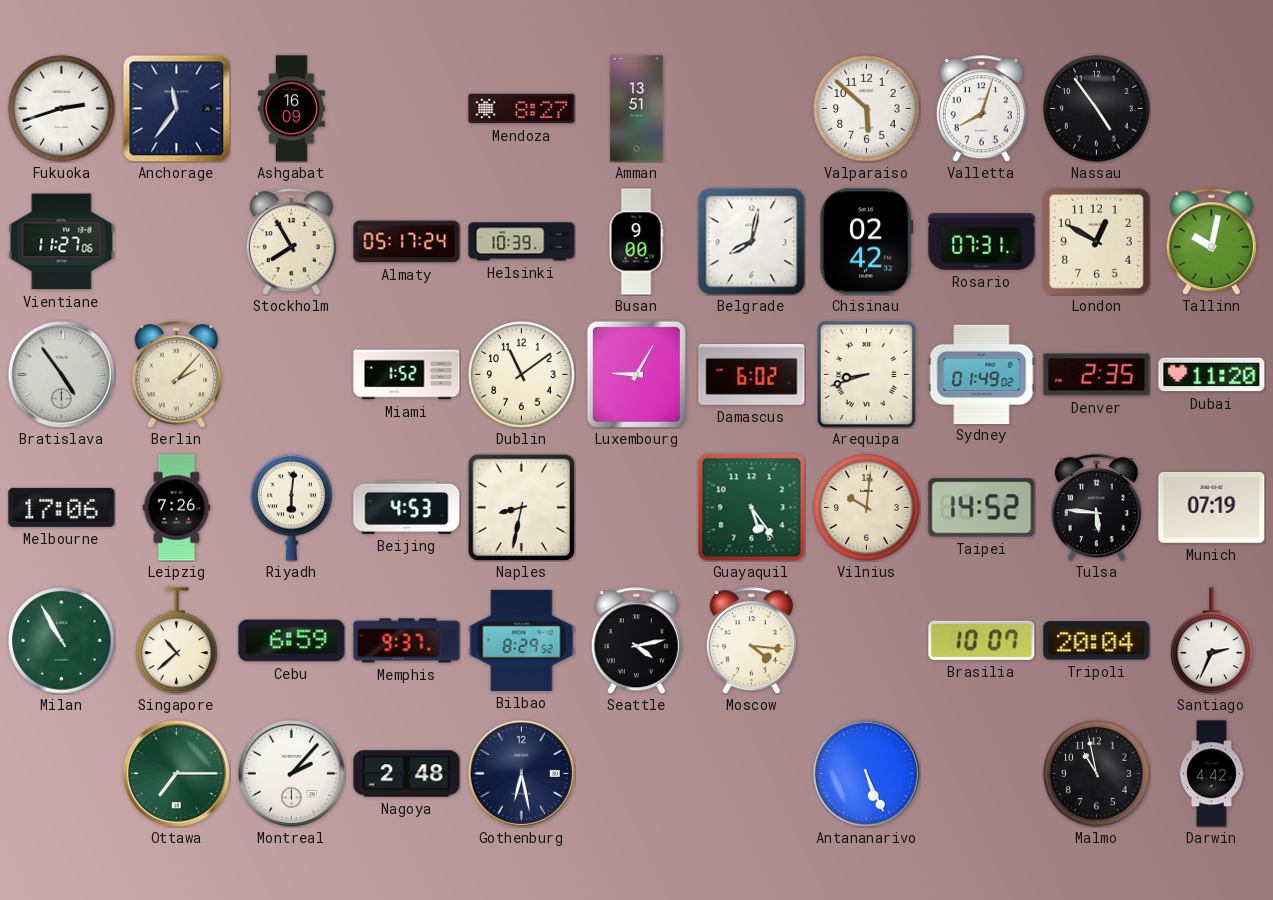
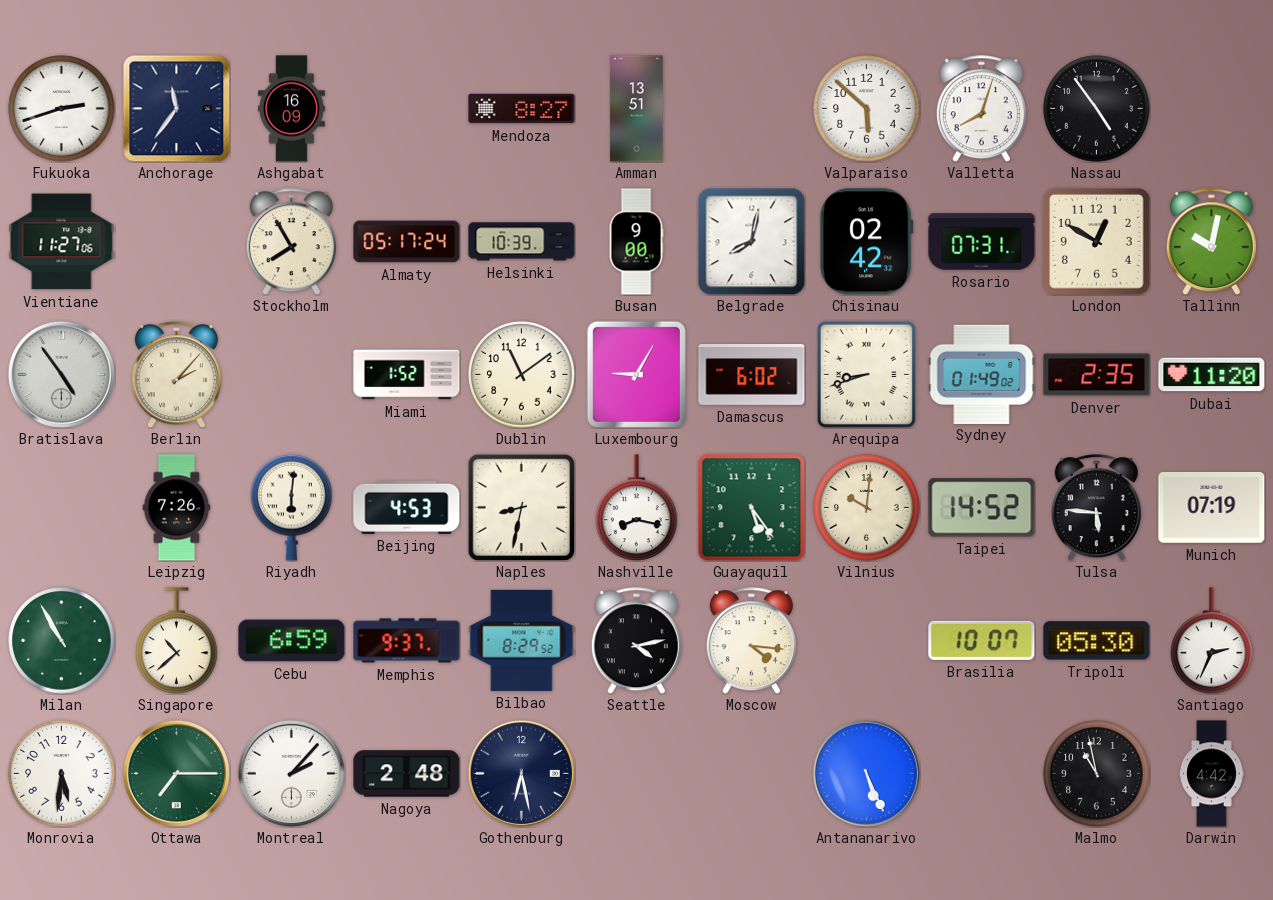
Melbourne: 17:06 -> none
Nashville: none -> 8:17
Tripoli: 20:04 -> 05:30
Monrovia: none -> 5:31
